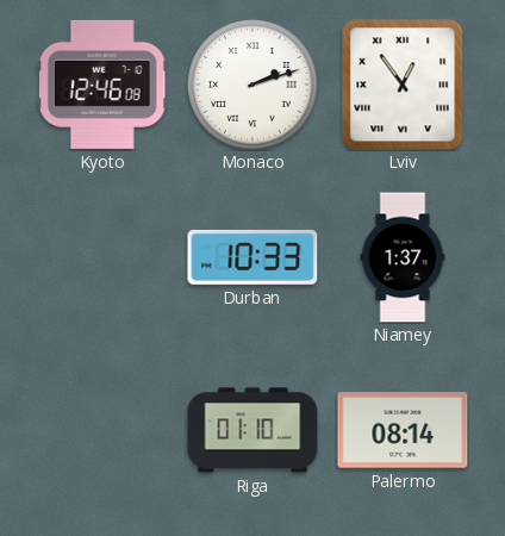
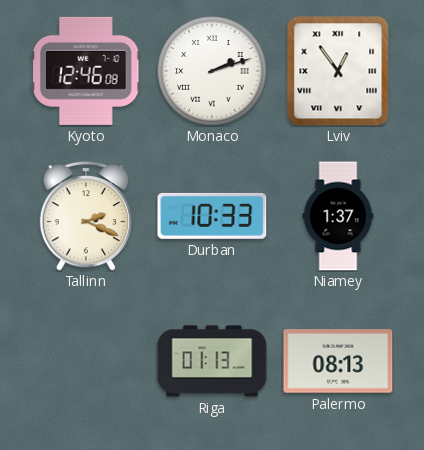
Tallinn: none -> 2:19
Riga: 01:10 -> 01:13
Palermo: 08:14 -> 08:13
